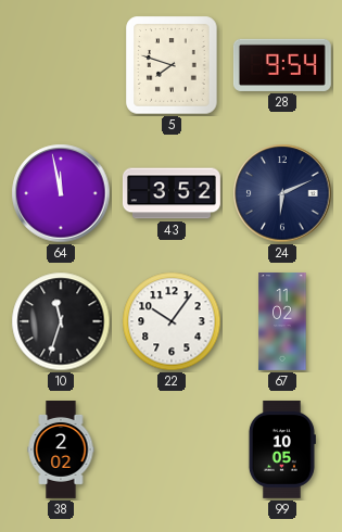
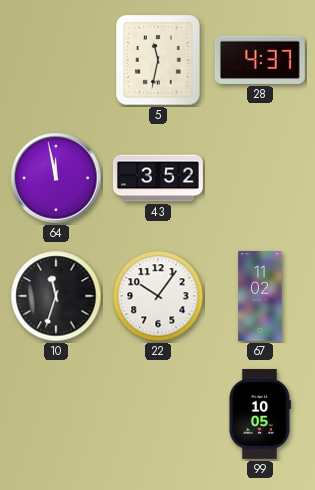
5: 7:48 -> 11:32
28: 9:54 -> 4:37
24: 6:11 -> none
38: 2:02 -> none
